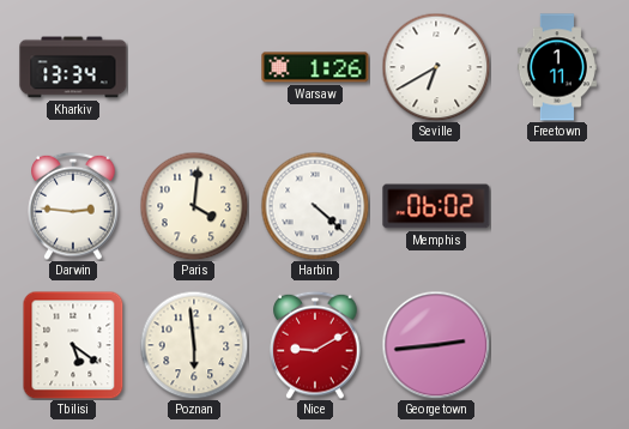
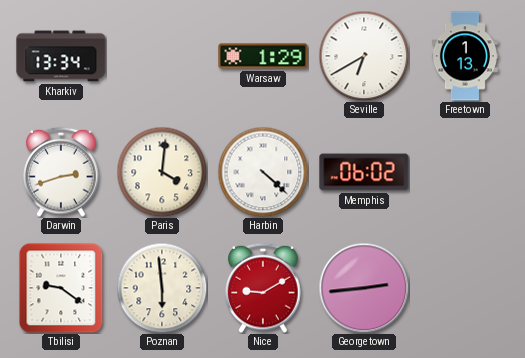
Warsaw: 1:26 -> 1:29
Freetown: 1:11 -> 1:13
Darwin: 2:46 -> 2:42
Tbilisi: 5:21 -> 9:21
